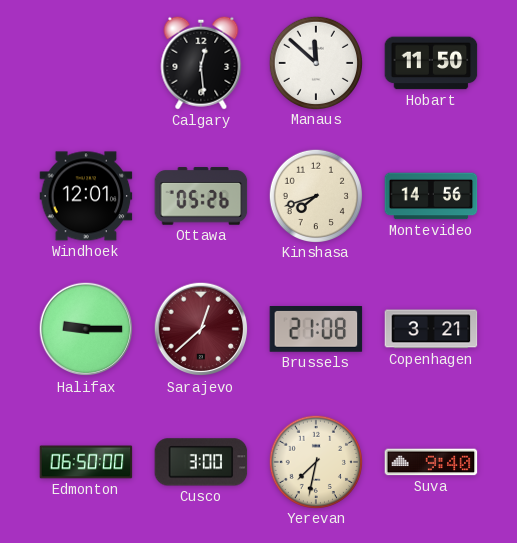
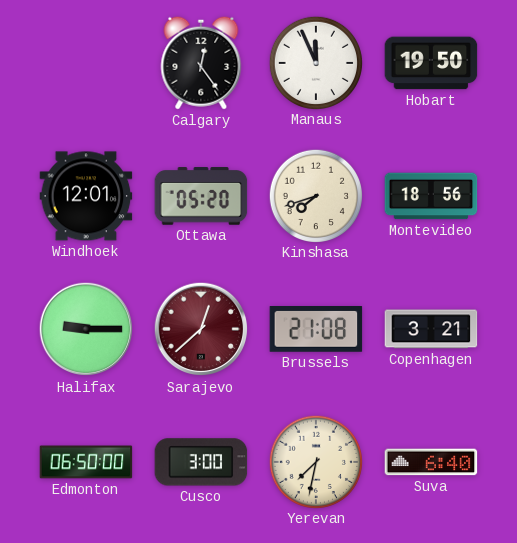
Calgary: 12:29 -> 12:24
Manaus: 11:52 -> 11:56
Hobart: 11:50 -> 19:50
Ottawa: 05:26 -> 05:20
Montevideo: 14:56 -> 18:56
Suva: 9:40 -> 6:40
